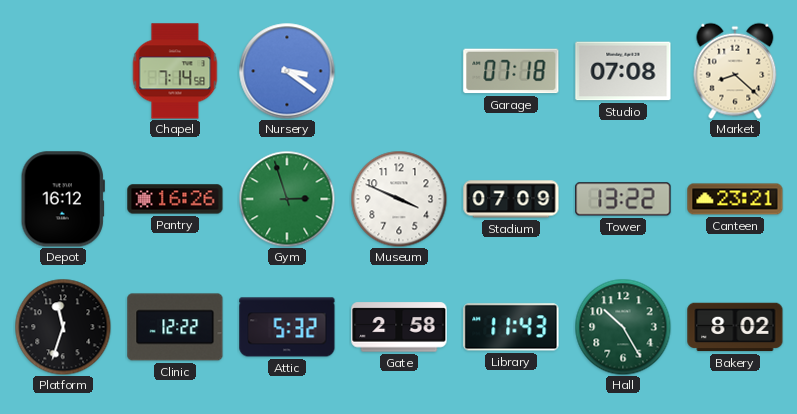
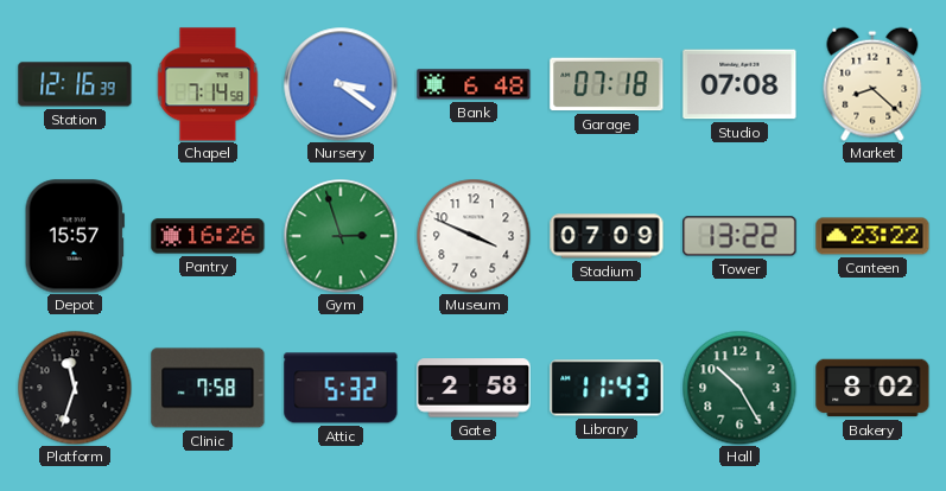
Station: none -> 12:16
Bank: none -> 6:48
Depot: 16:12 -> 15:57
Canteen: 23:21 -> 23:22
Clinic: 12:22 -> 7:58
